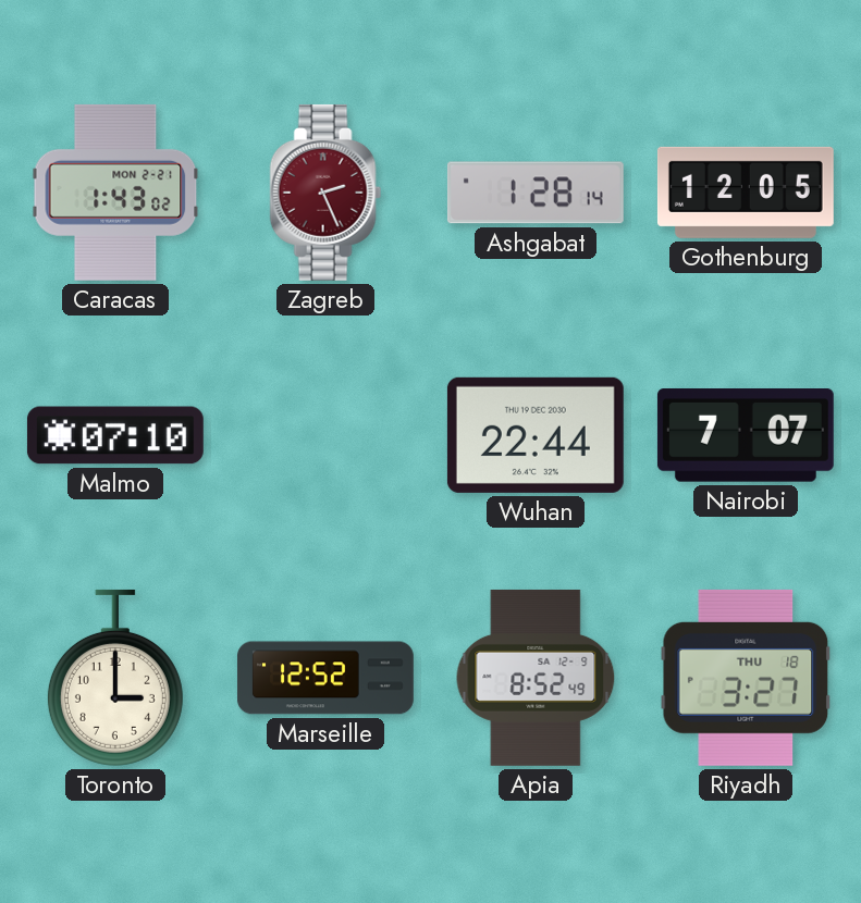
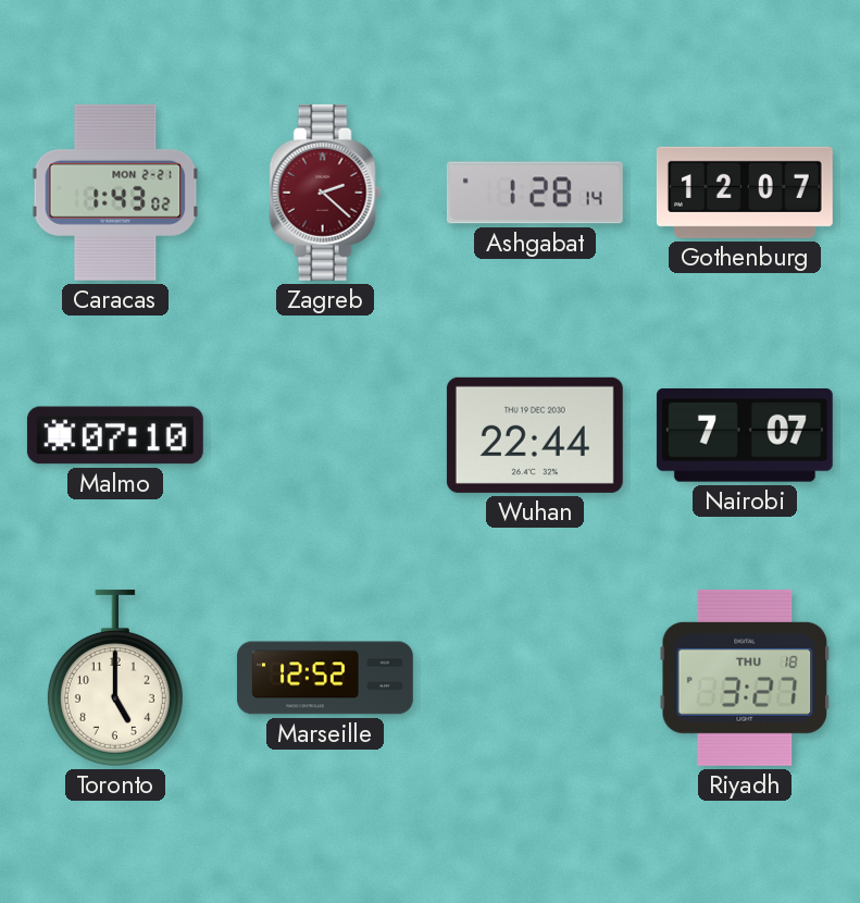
Zagreb: 2:26 -> 2:22
Gothenburg: 12:05 -> 12:07
Toronto: 3:00 -> 5:00
Apia: 8:52 -> none
